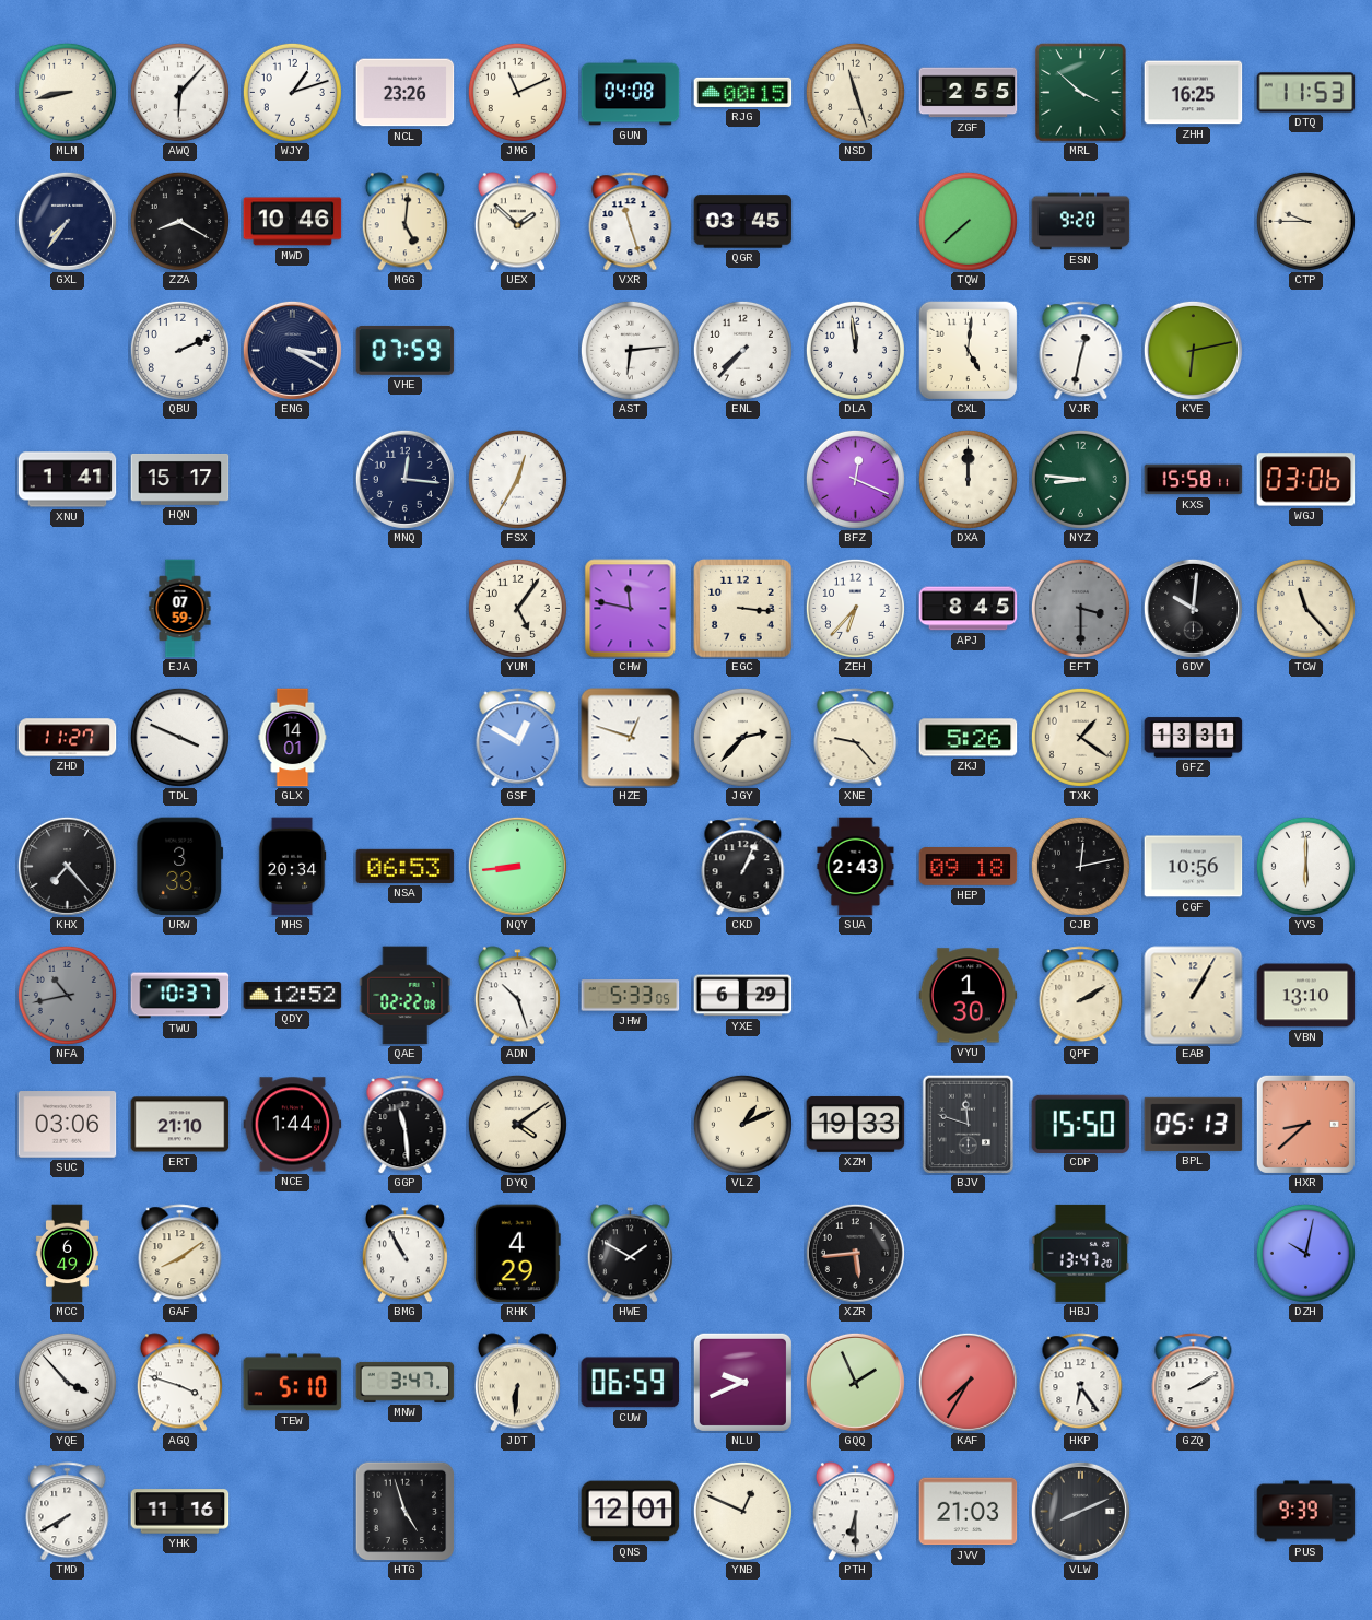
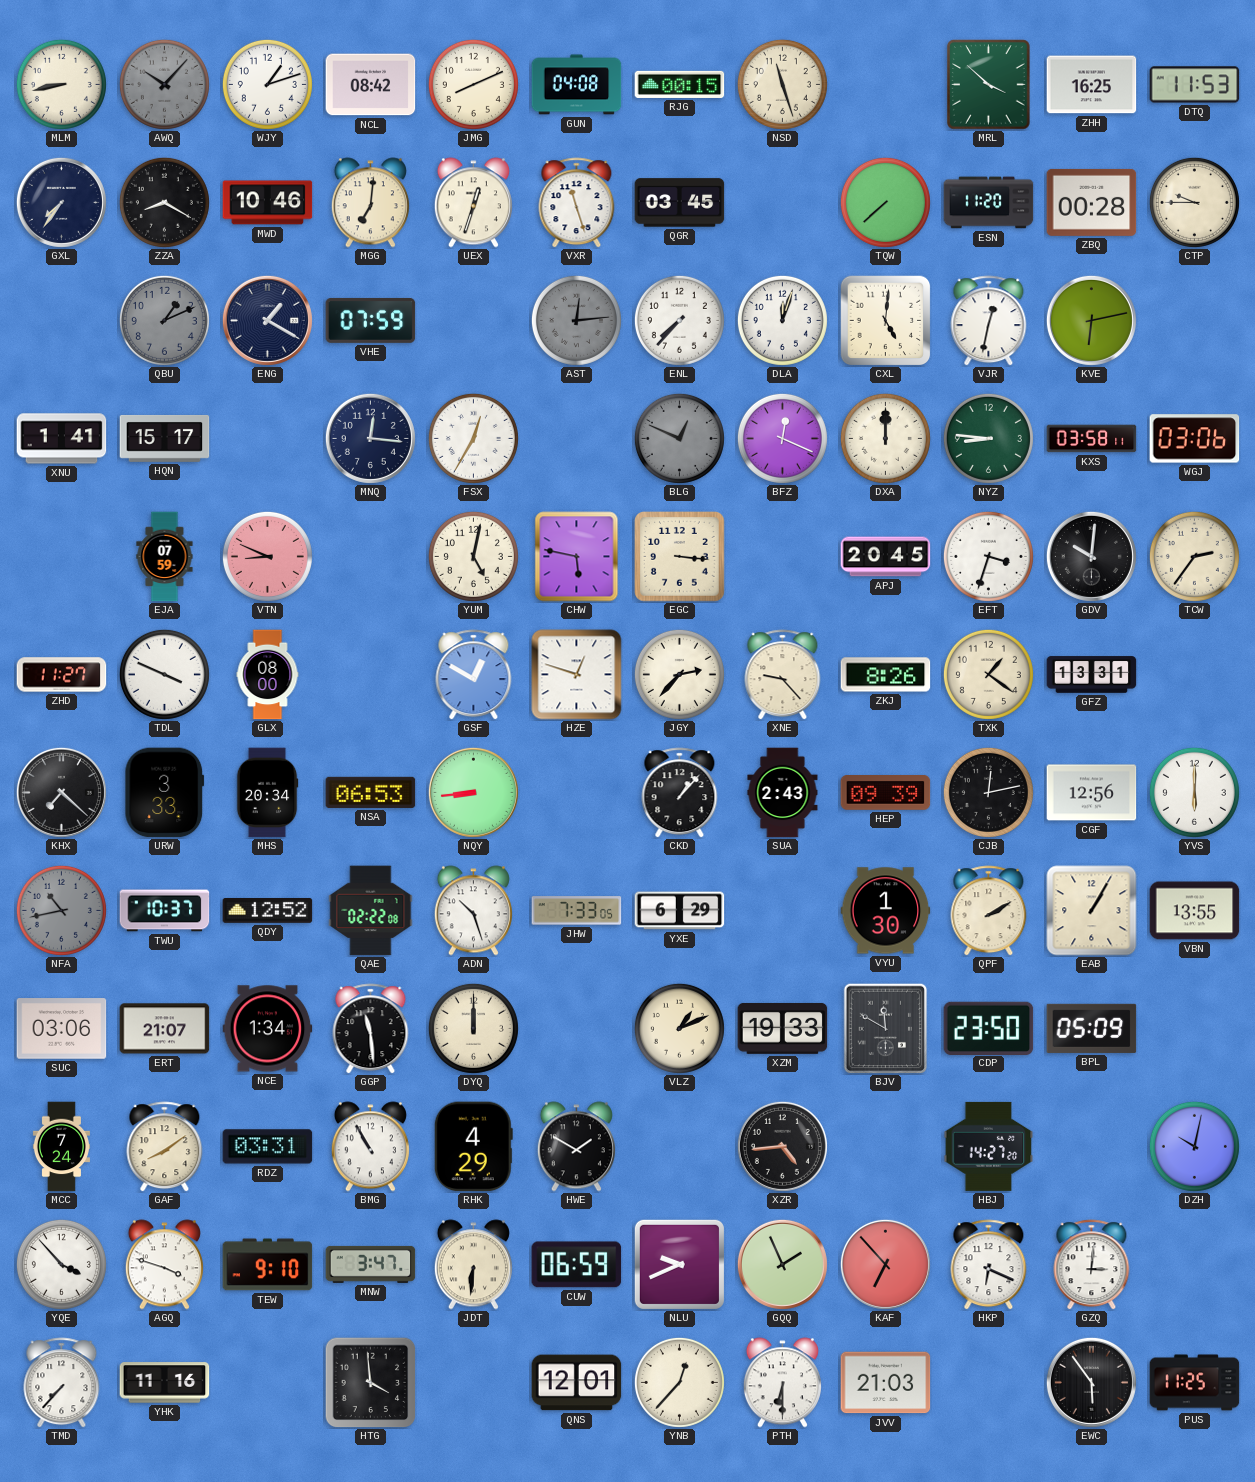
AWQ: 6:07 -> 10:07
AWQ dial: white -> grey
NCL: 23:26 -> 08:42
JMG: 11:11 -> 8:11
ZGF: 2:55 -> none
MGG: 5:01 -> 7:01
UEX: 1:52 -> 12:33
ESN: 9:20 -> 11:20
ZBQ: none -> 00:28
QBU: 2:11 -> 1:11
QBU dial: white -> grey
ENG: 3:20 -> 1:20
AST: 6:14 -> 12:14
AST dial: white -> grey
DLA: 11:59 -> 12:03
BLG: none -> 12:49
KXS: 15:58 -> 03:58
VTN: none -> 8:49
YUM: 5:06 -> 5:02
CHW: 11:47 -> 5:47
ZEH: 6:37 -> none
APJ: 8:45 -> 20:45
EFT: 3:30 -> 3:33
EFT dial: grey -> white
TCW: 11:23 -> 2:36
GLX: 14:01 -> 08:00
ZKJ: 5:26 -> 8:26
KHX: 7:23 -> 7:22
CKD: 1:04 -> 1:07
HEP: 09:18 -> 09:39
CGF: 10:56 -> 12:56
JHW: 5:33 -> 7:33
VBN: 13:10 -> 13:55
ERT: 21:10 -> 21:07
NCE: 1:44 -> 1:34
DYQ: 4:09 -> 12:00
BJV: 11:48 -> 11:50
CDP: 15:50 -> 23:50
BPL: 05:13 -> 05:09
HXR: 8:38 -> none
MCC: 6:49 -> 7:24
RDZ: none -> 03:31
XZR: 5:44 -> 4:44
HBJ: 13:47 -> 14:27
TEW: 5:10 -> 9:10
KAF: 7:35 -> 6:53
HKP: 6:24 -> 6:19
GZQ: 2:10 -> 3:01
TMD: 7:40 -> 7:37
HTG: 4:57 -> 3:59
YNB: 12:49 -> 12:37
VLW: 8:11 -> none
EWC: none -> 5:54
PUS: 9:39 -> 11:25
